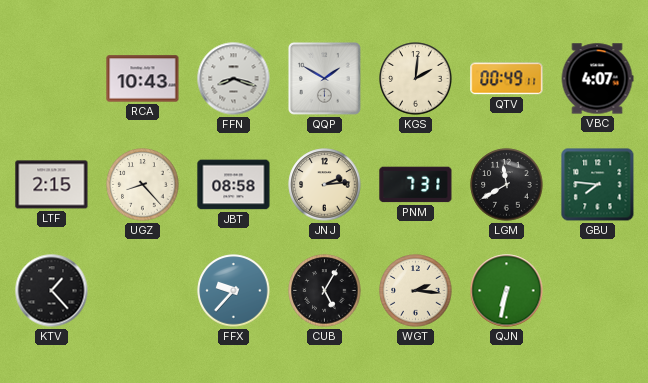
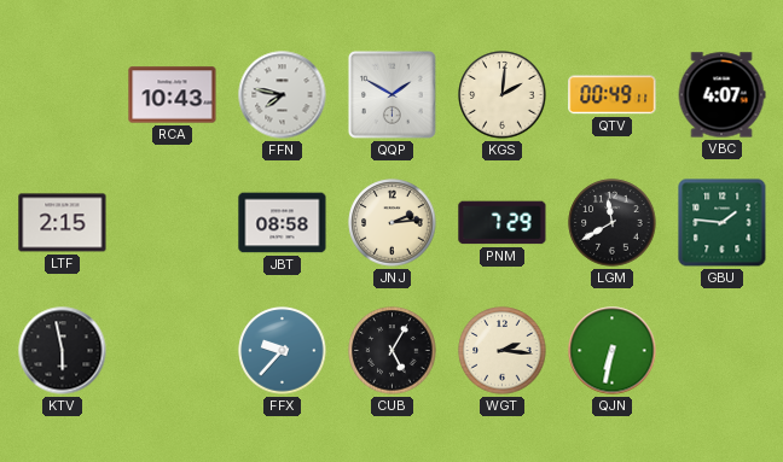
FFN: 8:18 -> 7:47
UGZ: 8:23 -> none
PNM: 7:31 -> 7:29
GBU: 7:46 -> 1:46
KTV: 1:23 -> 5:58
